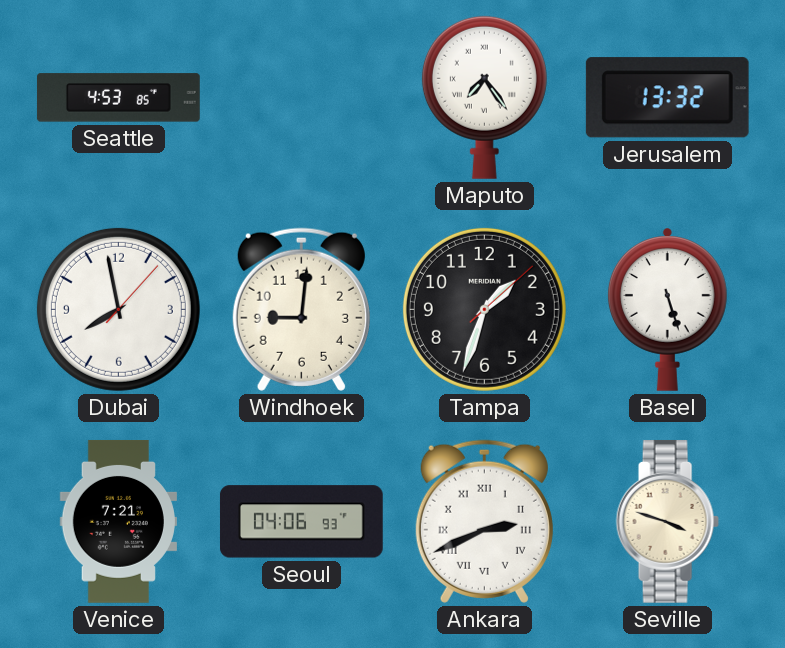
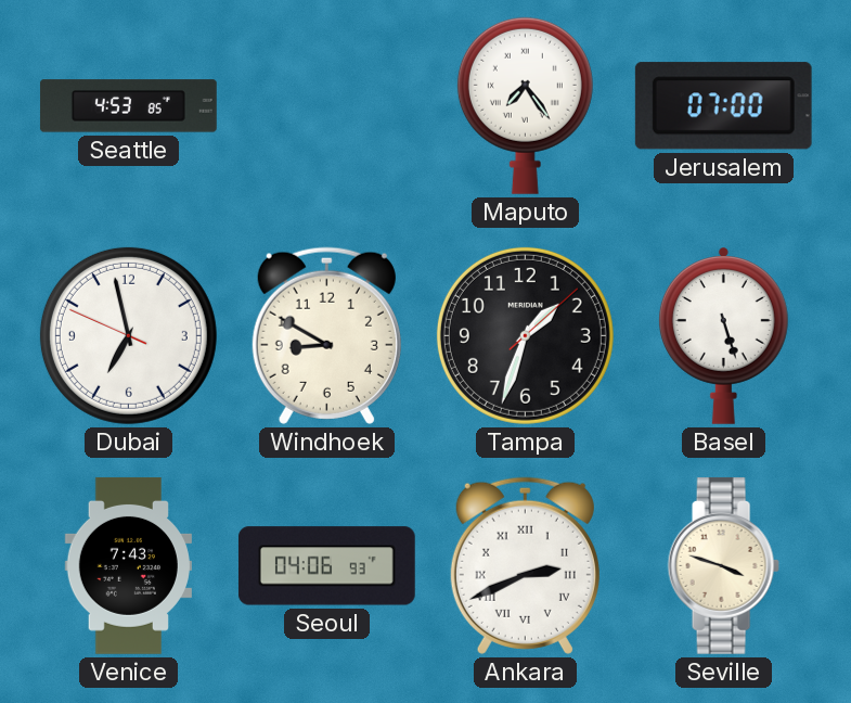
Jerusalem: 13:32 -> 07:00
Dubai: 7:58 -> 6:57
Windhoek: 9:01 -> 8:50
Venice: 7:21 -> 7:43
